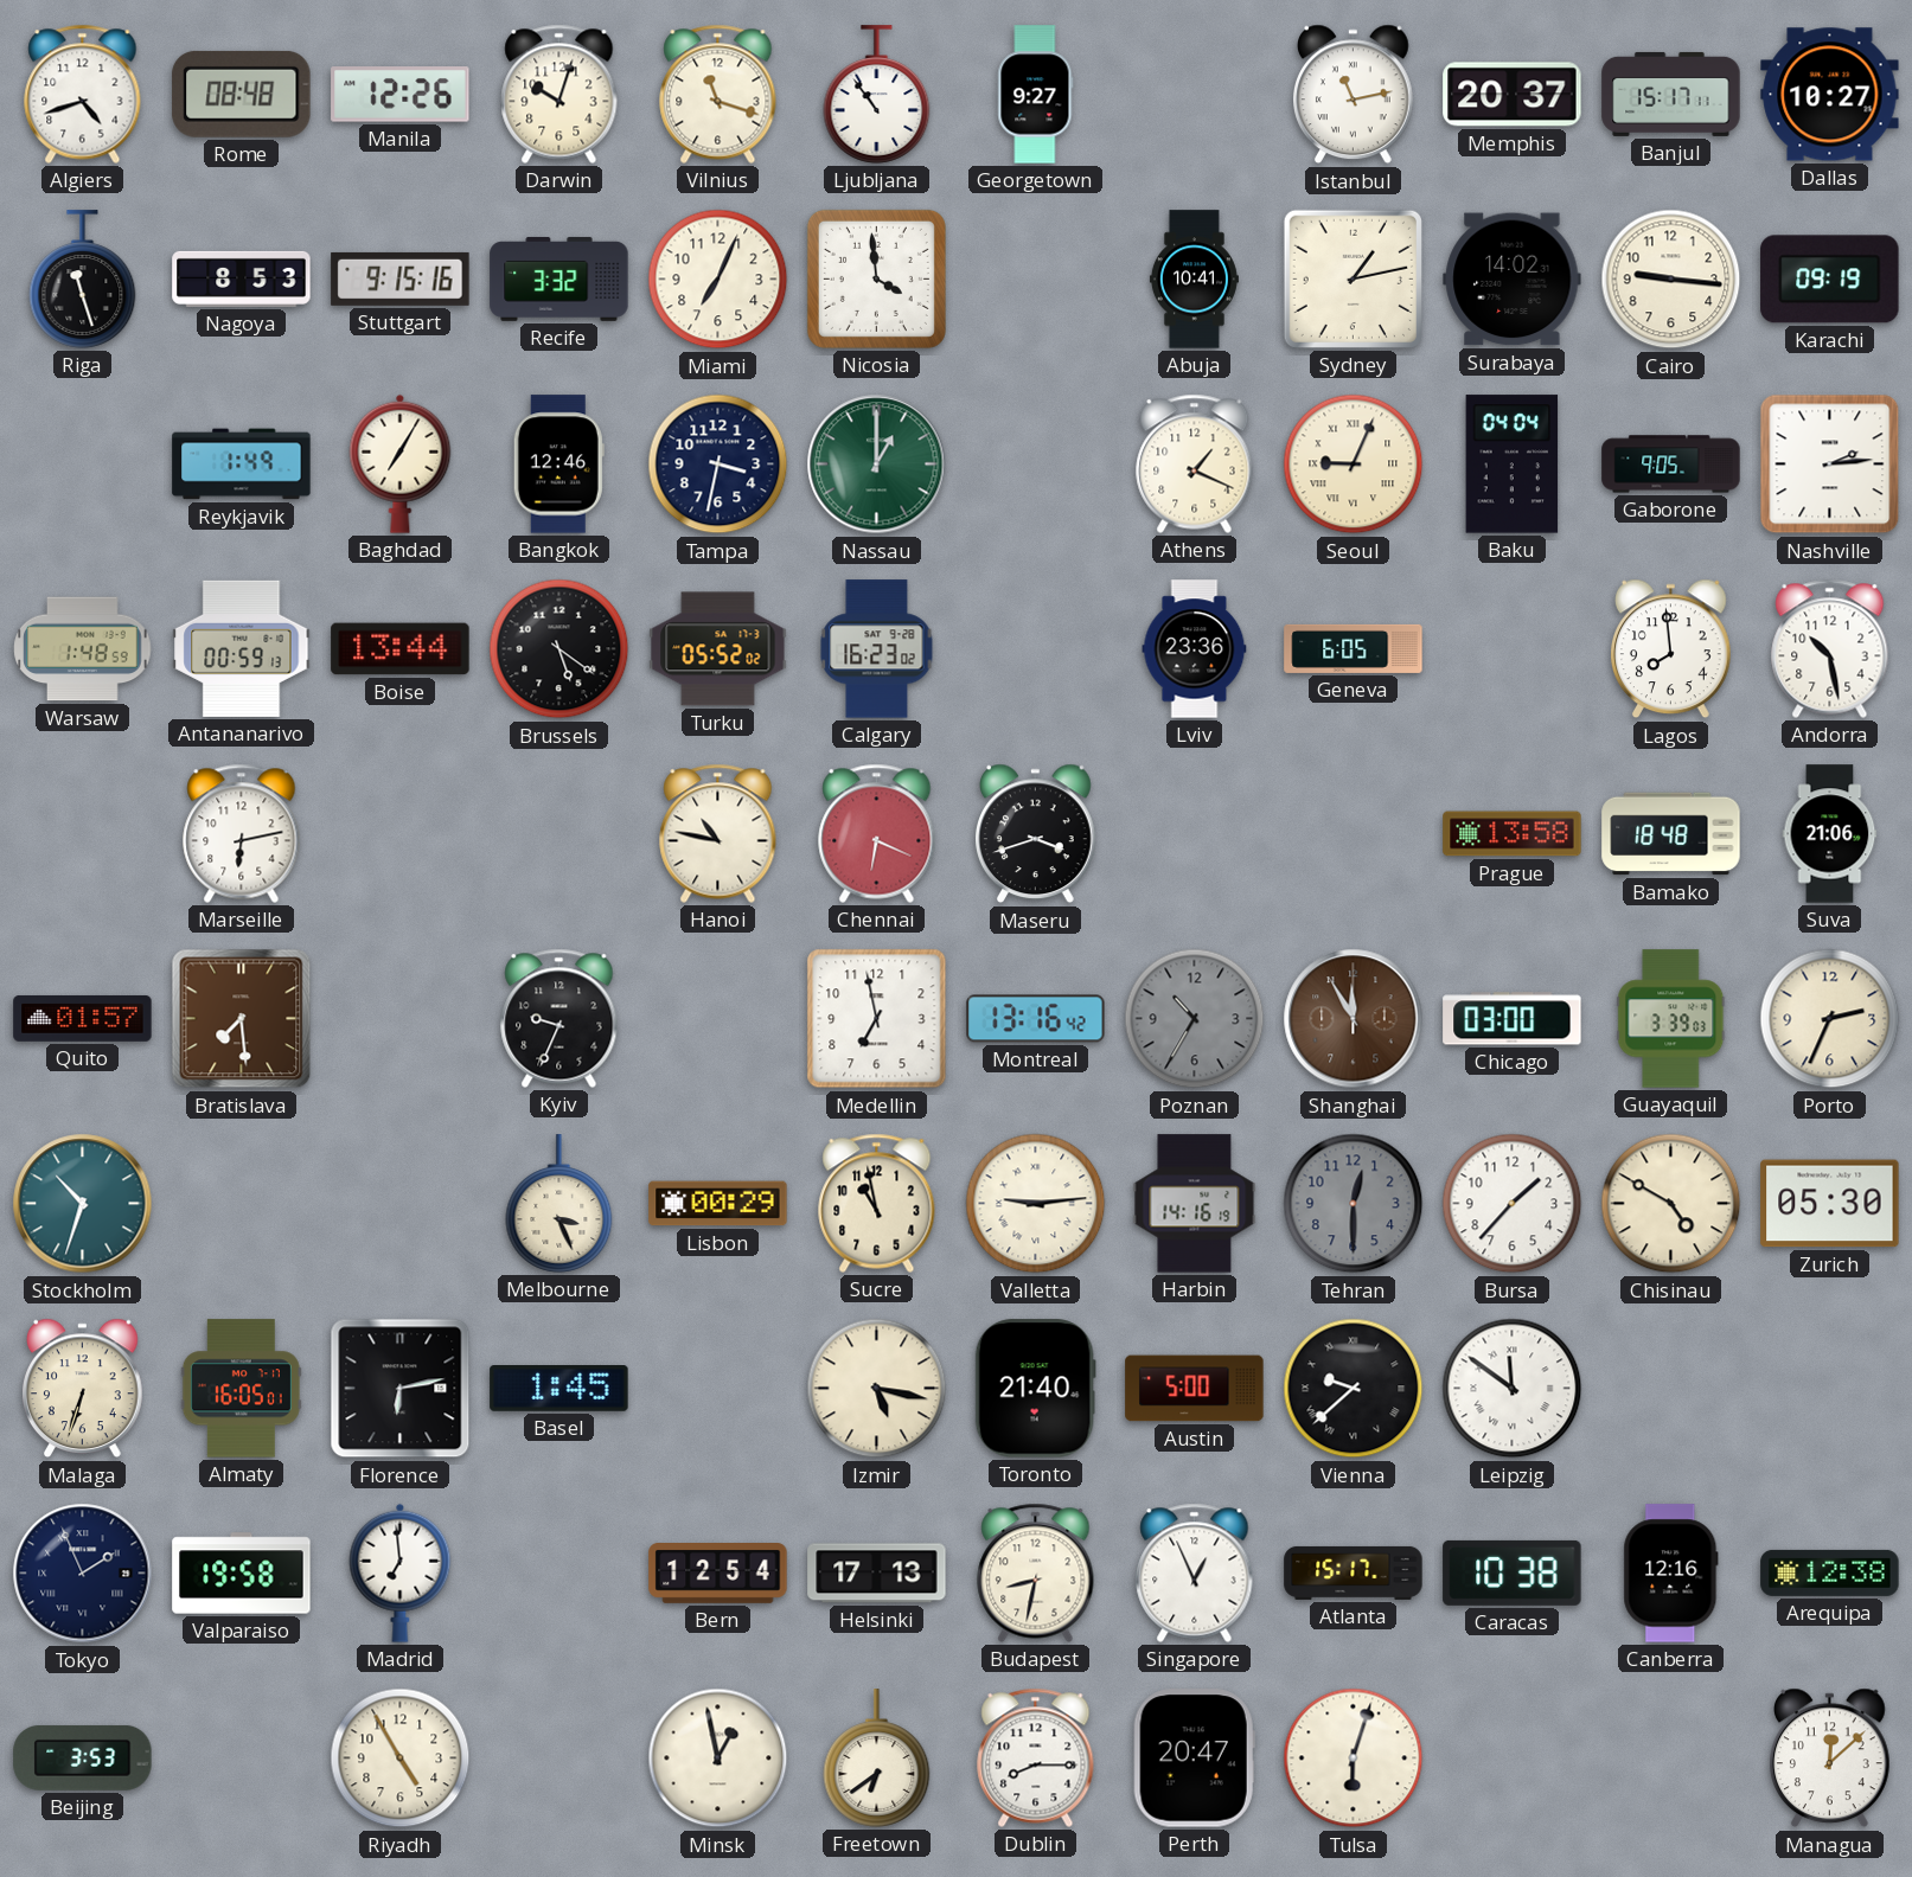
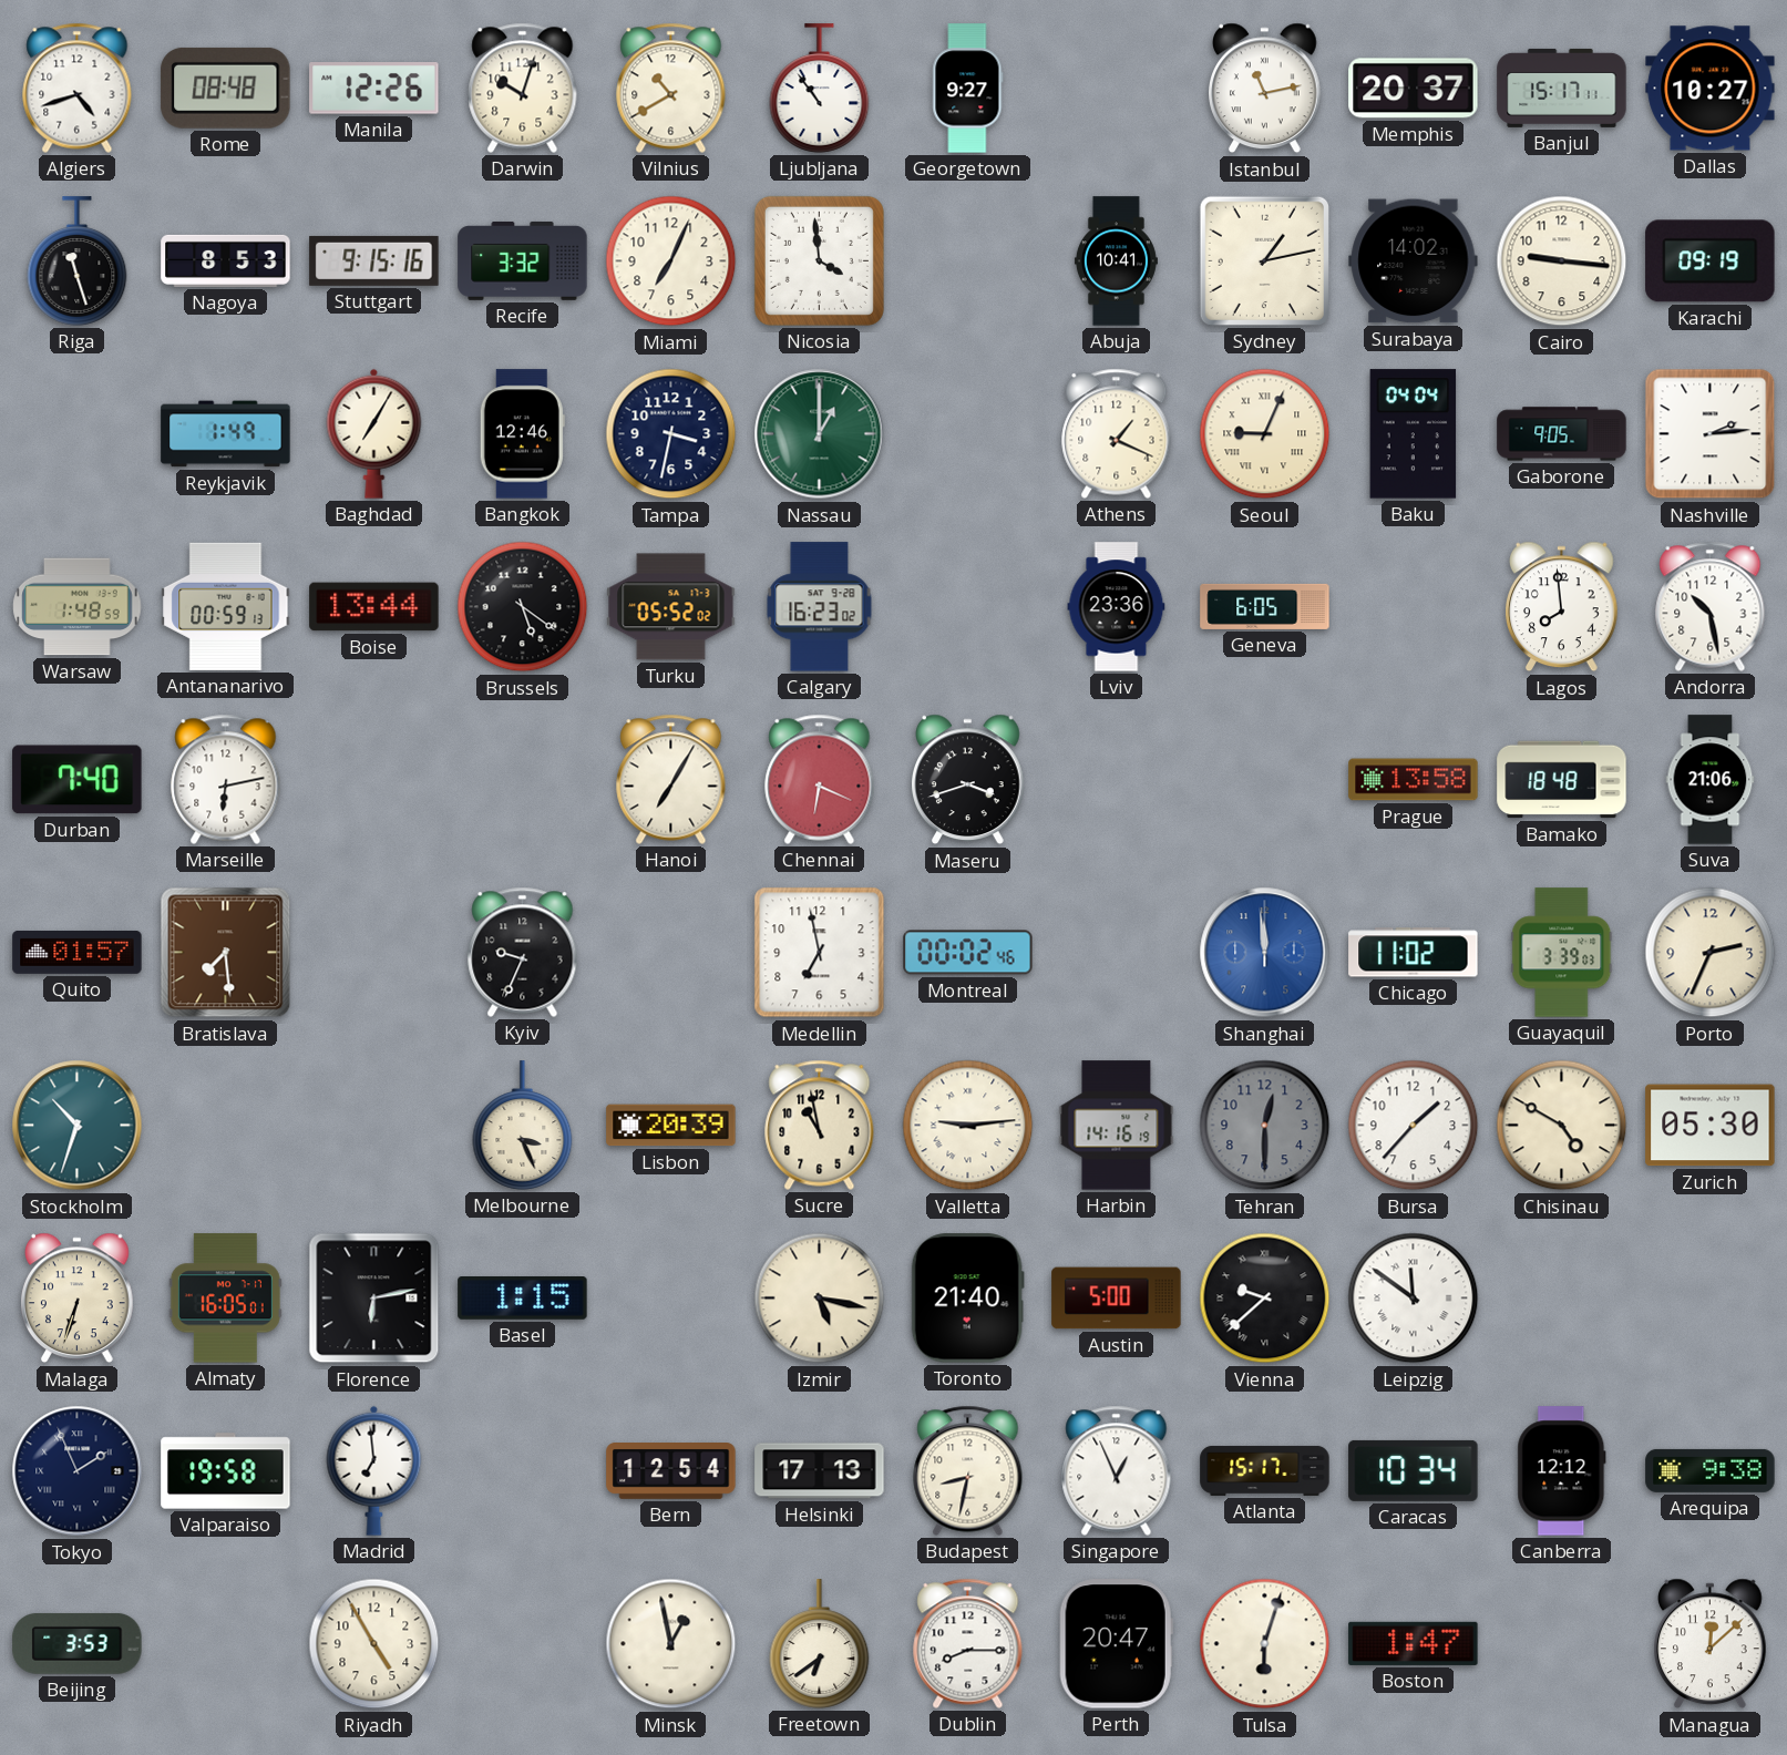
Vilnius: 11:18 -> 10:40
Durban: none -> 7:40
Hanoi: 10:47 -> 7:05
Montreal: 13:16 -> 00:02
Poznan: 10:35 -> none
Shanghai: 11:55 -> 11:59
Shanghai dial: brown -> blue
Chicago: 03:00 -> 11:02
Lisbon: 00:29 -> 20:39
Basel: 1:45 -> 1:15
Caracas: 10:38 -> 10:34
Canberra: 12:16 -> 12:12
Arequipa: 12:38 -> 9:38
Boston: none -> 1:47
